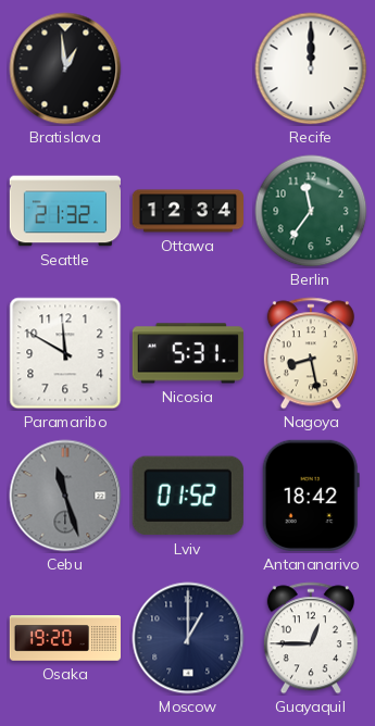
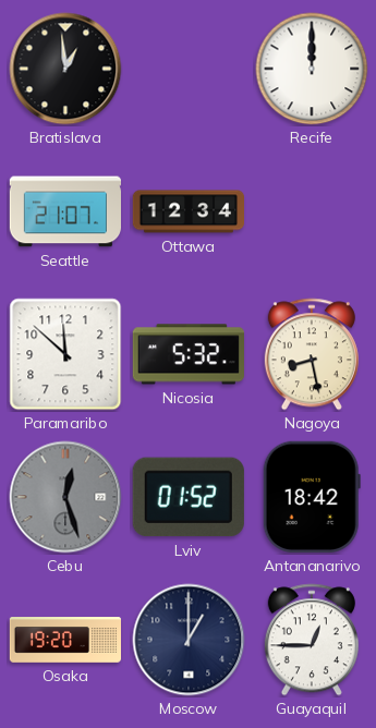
Seattle: 21:32 -> 21:07
Berlin: 11:36 -> none
Paramaribo: 11:50 -> 11:52
Nicosia: 5:31 -> 5:32
Cebu: 11:27 -> 12:27
